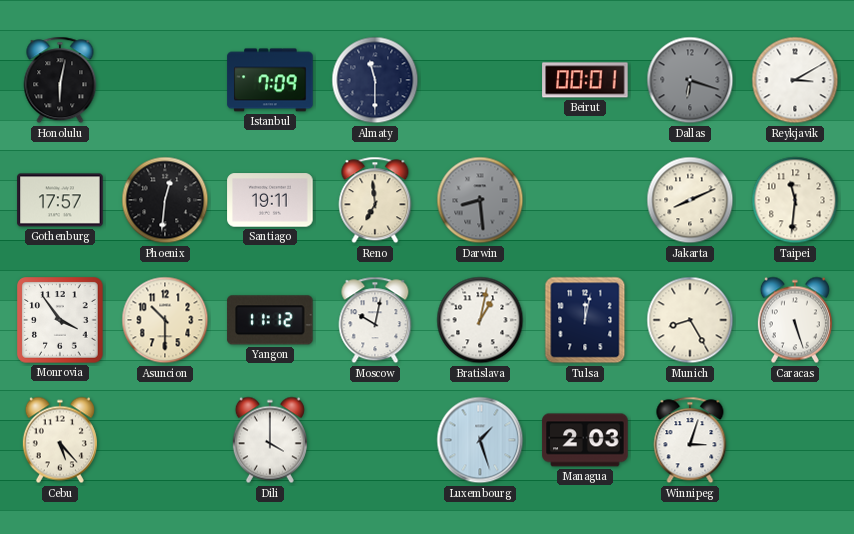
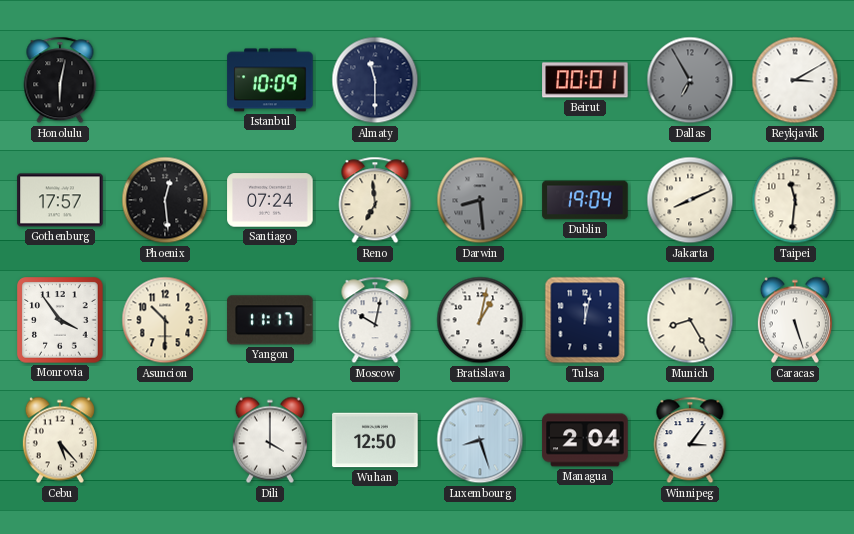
Istanbul: 7:09 -> 10:09
Dallas: 6:18 -> 6:55
Phoenix: 12:31 -> 12:29
Santiago: 19:11 -> 07:24
Dublin: none -> 19:04
Yangon: 11:12 -> 11:17
Wuhan: none -> 12:50
Luxembourg: 1:27 -> 8:27
Managua: 2:03 -> 2:04
Winnipeg: 3:03 -> 3:06
